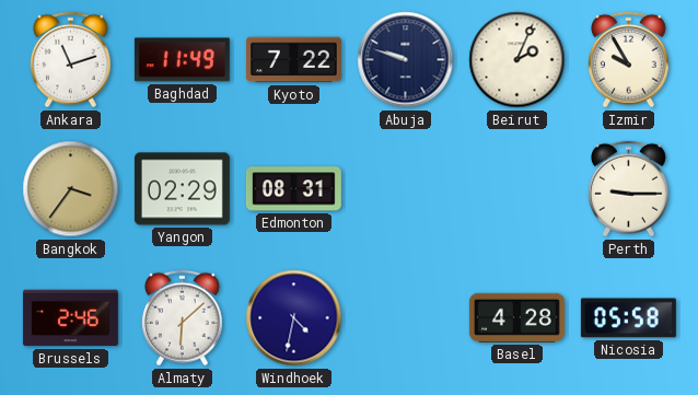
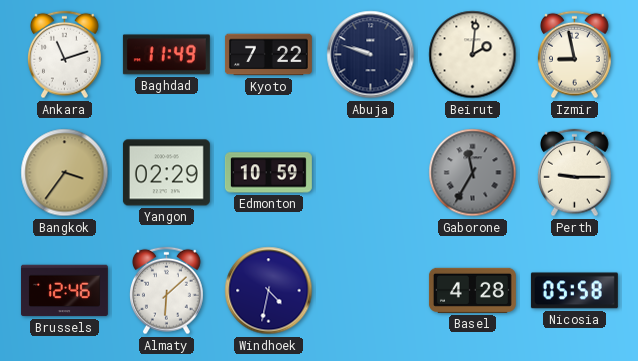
Beirut: 2:04 -> 2:01
Izmir: 9:55 -> 8:58
Edmonton: 08:31 -> 10:59
Gaborone: none -> 11:35
Brussels: 2:46 -> 12:46
